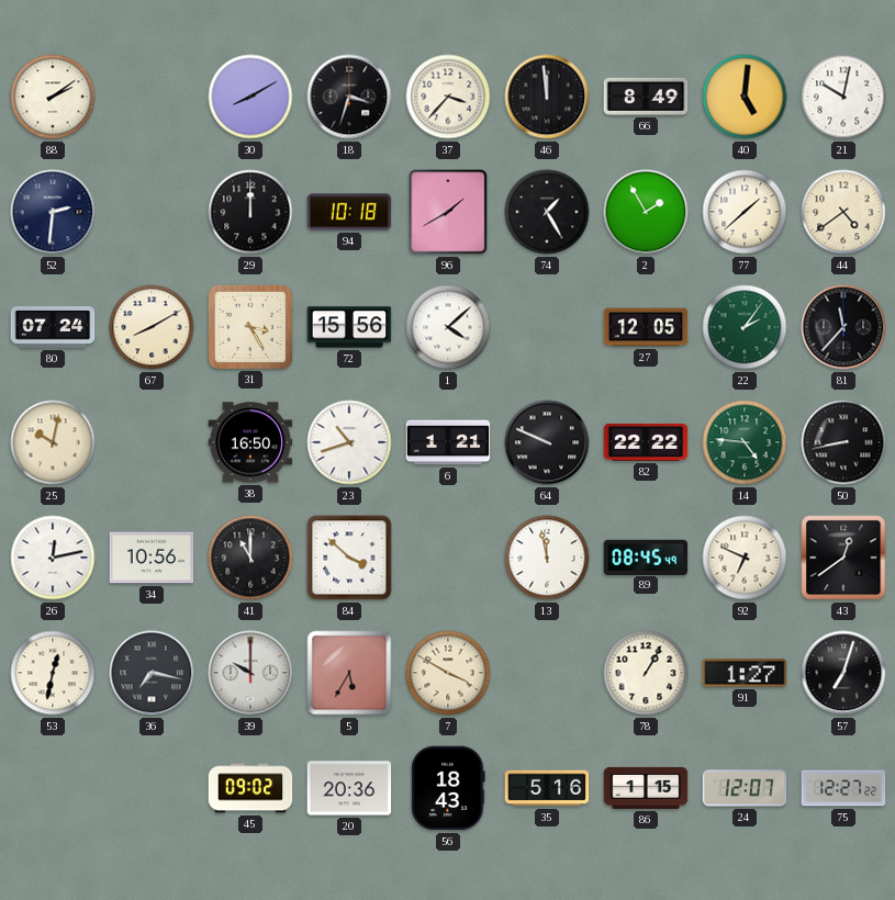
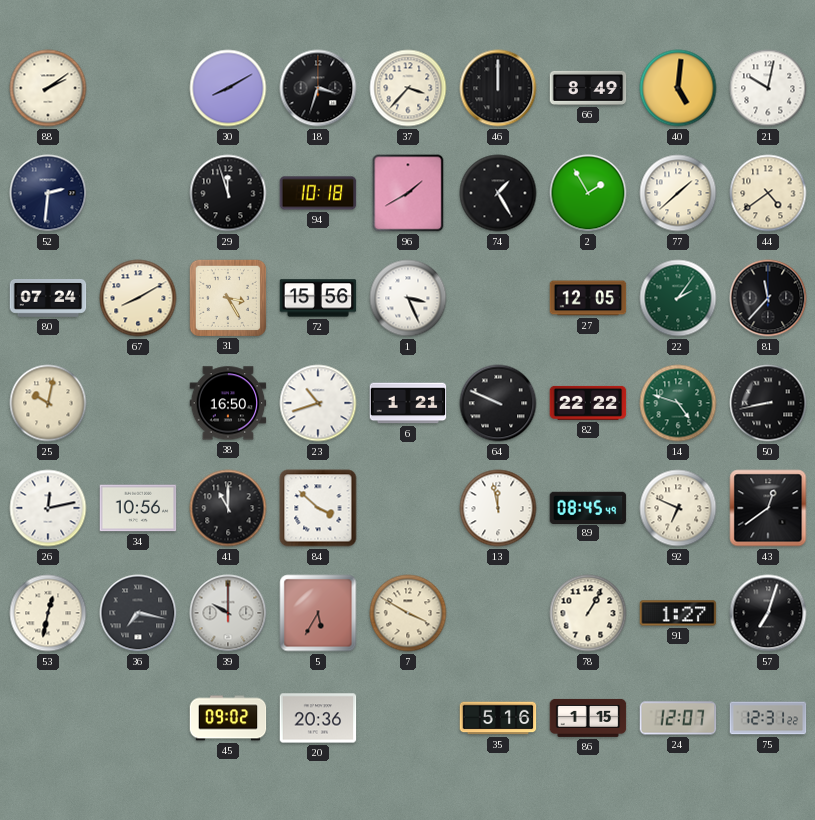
46: 11:59 -> 12:00
29: 12:00 -> 11:57
1: 4:08 -> 3:26
14: 4:46 -> 4:48
56: 18:43 -> none
75: 12:27 -> 12:31
